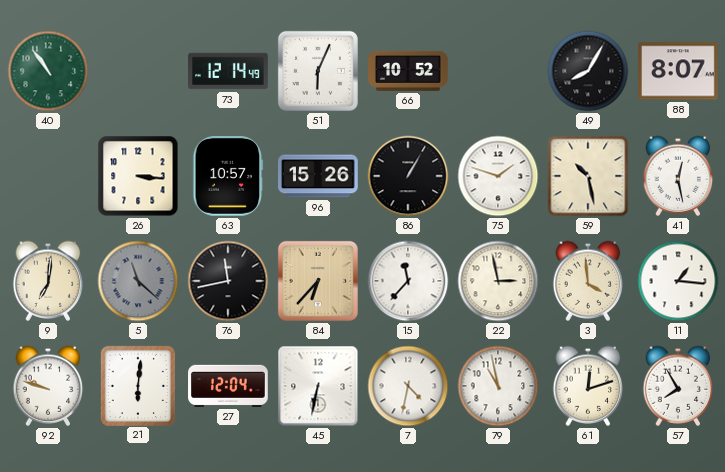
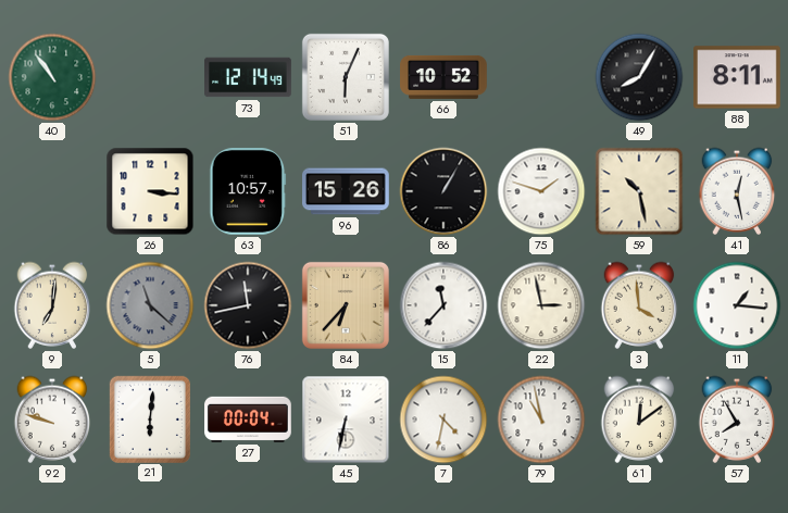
88: 8:07 -> 8:11
27: 12:04 -> 00:04
61: 12:12 -> 12:09
